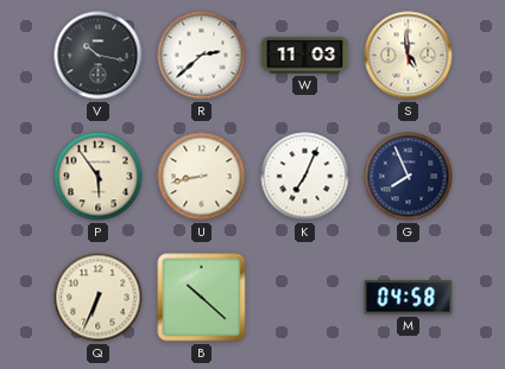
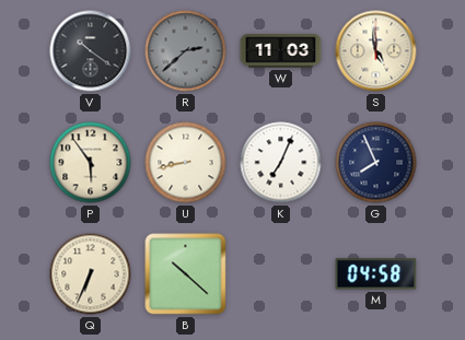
V: 10:17 -> 10:21
R dial: white -> grey
